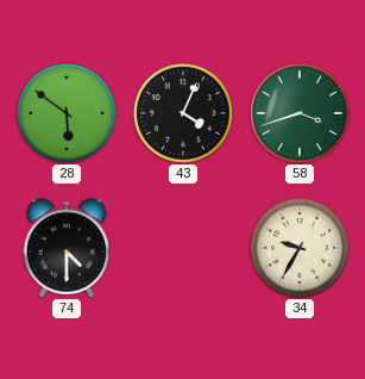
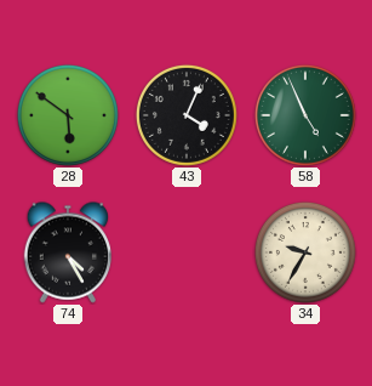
58: 3:42 -> 4:56
74: 4:30 -> 4:25
